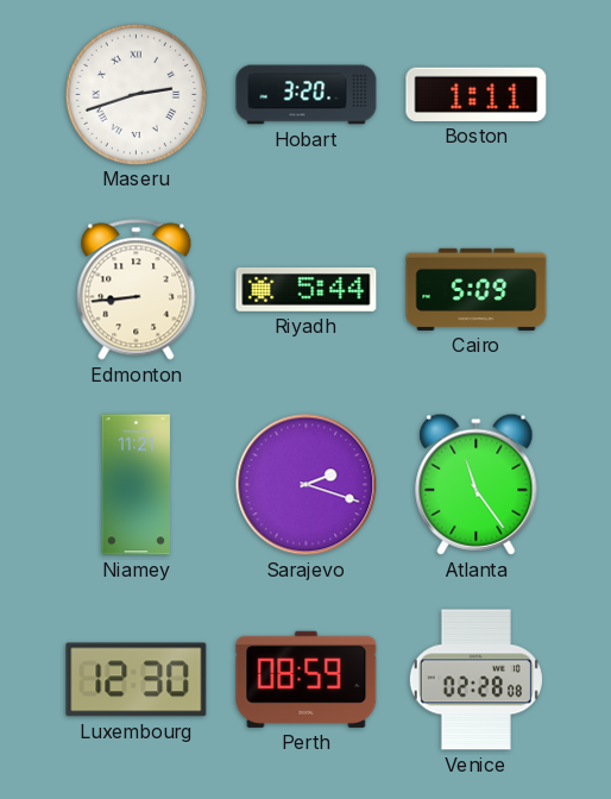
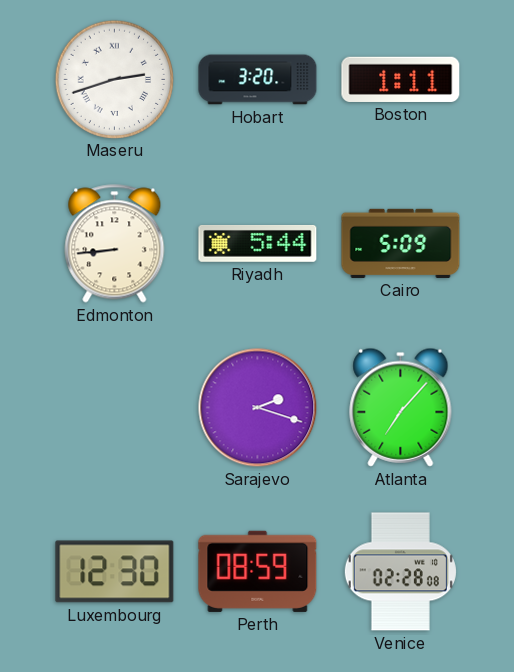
Niamey: 11:21 -> none
Atlanta: 11:24 -> 7:07
